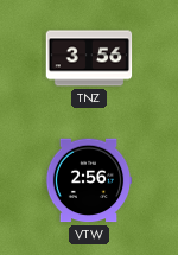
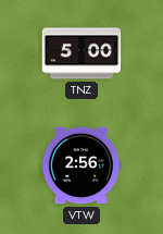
TNZ: 3:56 -> 5:00
